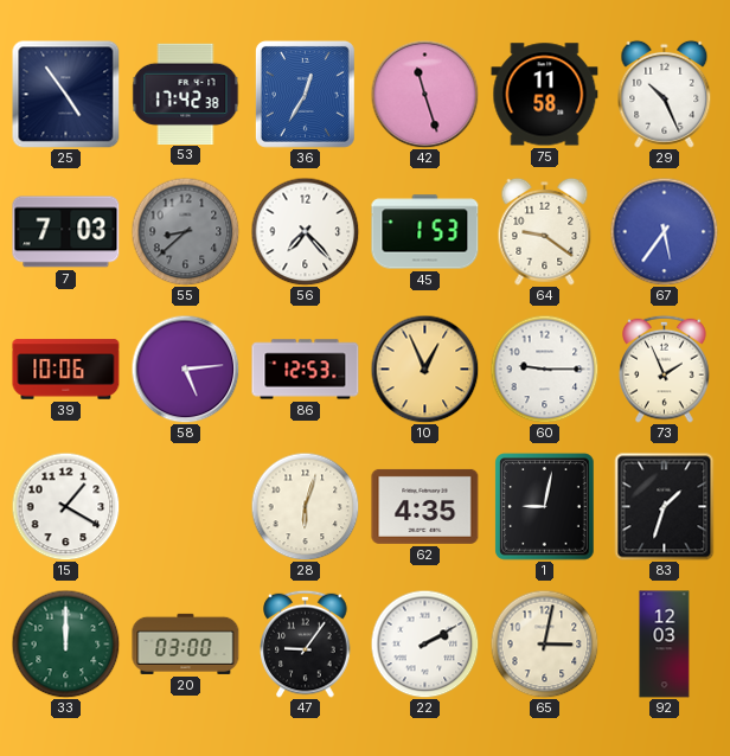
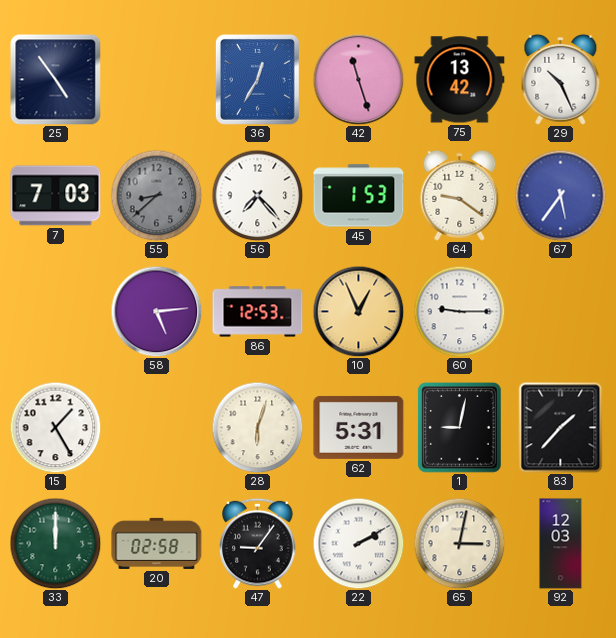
53: 17:42 -> none
75: 11:58 -> 13:42
39: 10:06 -> none
73: 1:56 -> none
15: 1:20 -> 1:25
62: 4:35 -> 5:31
83: 1:33 -> 1:37
20: 03:00 -> 02:58
